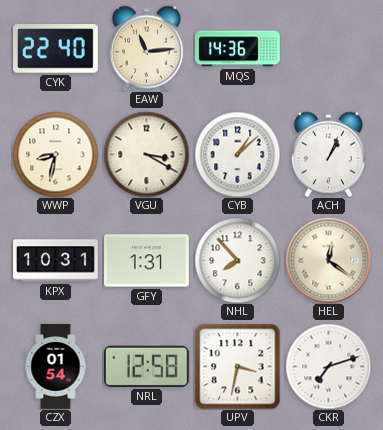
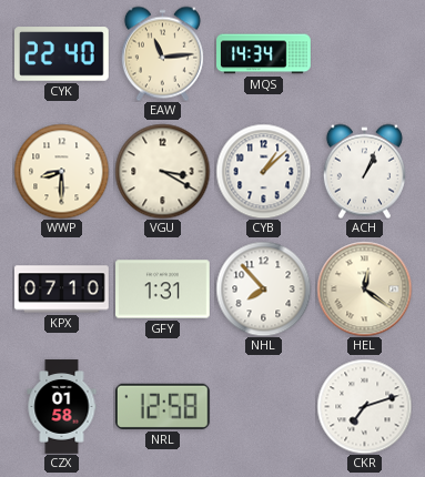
MQS: 14:36 -> 14:34
WWP: 8:32 -> 8:30
KPX: 10:31 -> 07:10
CZX: 01:54 -> 01:58
UPV: 3:32 -> none
